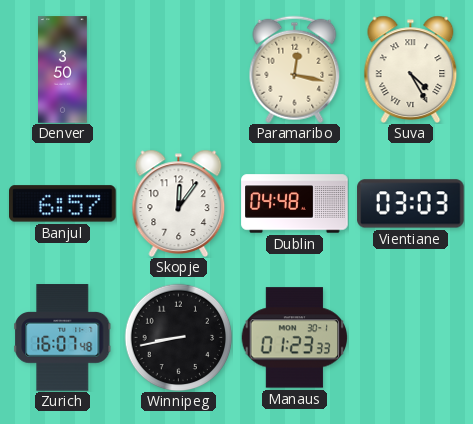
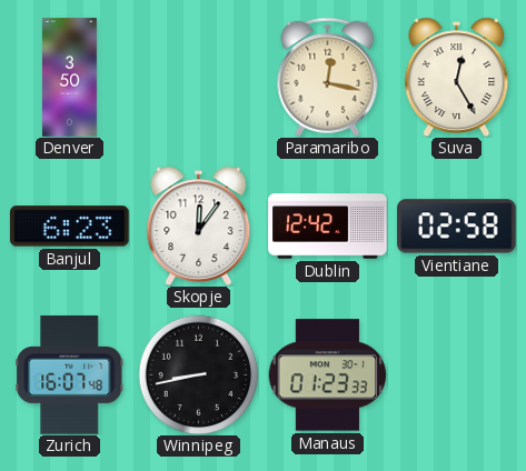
Suva: 4:25 -> 12:25
Banjul: 6:57 -> 6:23
Dublin: 04:48 -> 12:42
Vientiane: 03:03 -> 02:58
